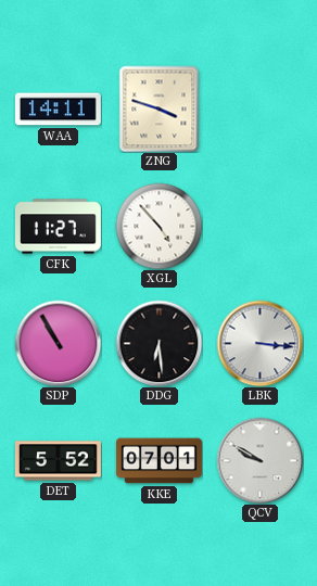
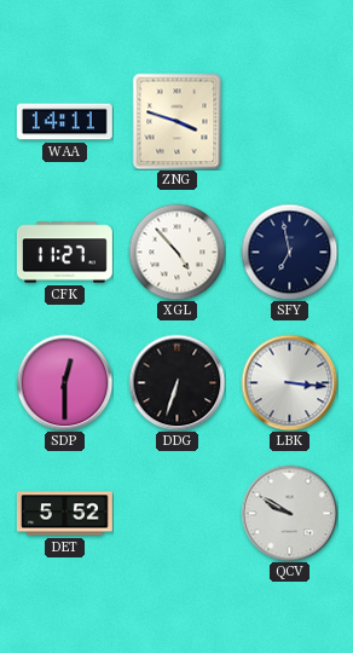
SFY: none -> 6:58
SDP: 10:55 -> 12:30
DDG: 6:29 -> 6:33
KKE: 07:01 -> none
